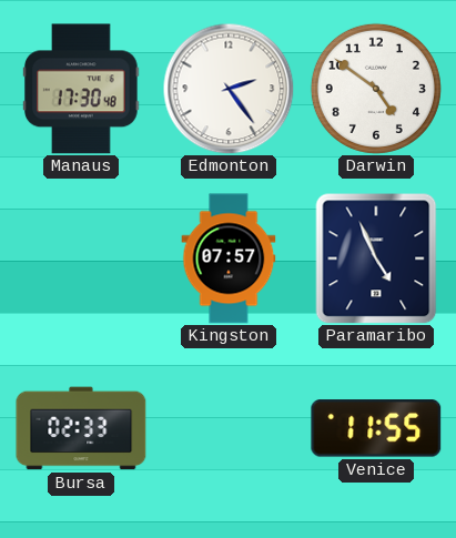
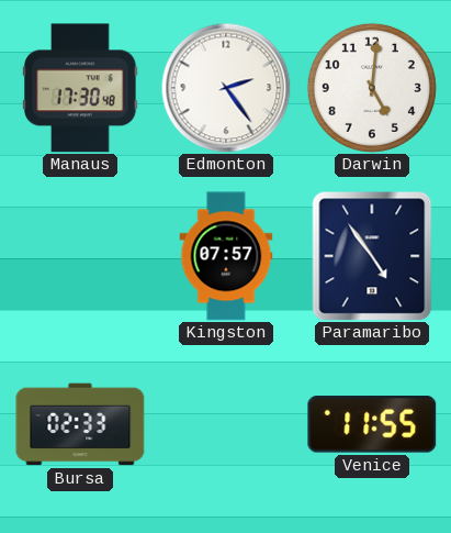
Darwin: 4:51 -> 5:01
Paramaribo: 4:56 -> 4:54
